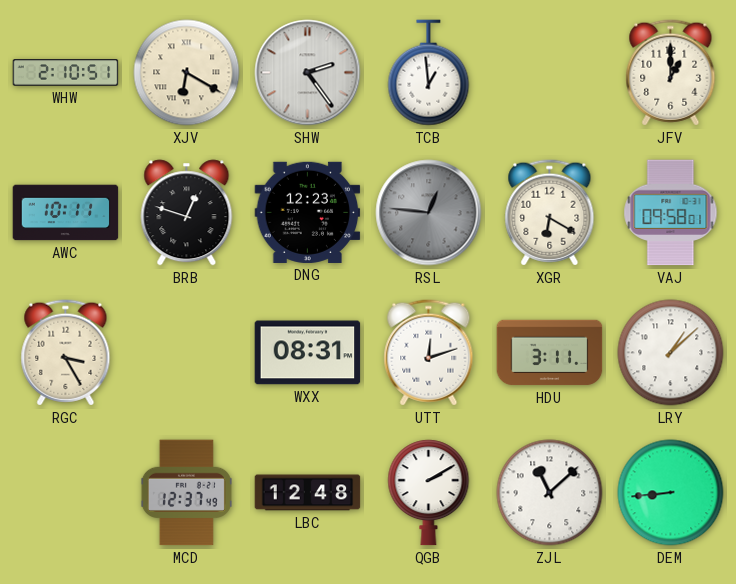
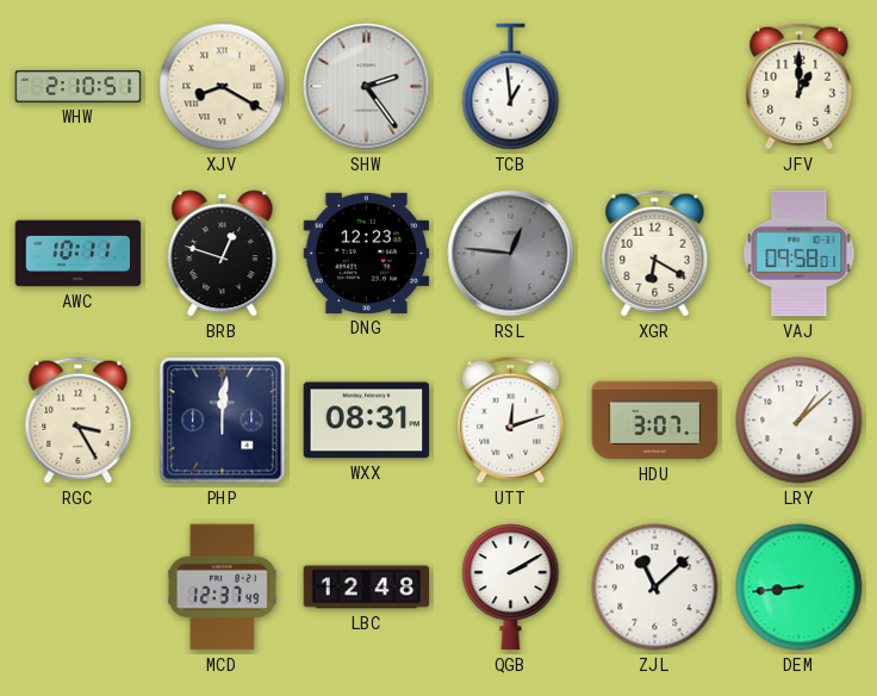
XJV: 6:20 -> 8:20
PHP: none -> 12:01
HDU: 3:11 -> 3:07
